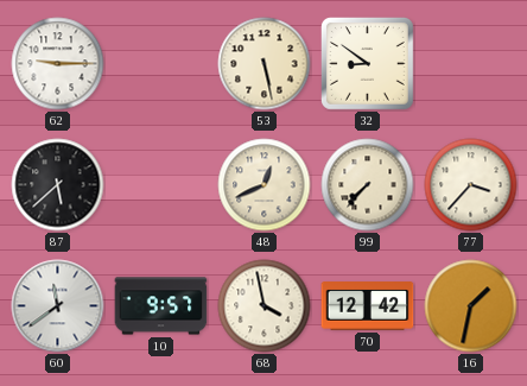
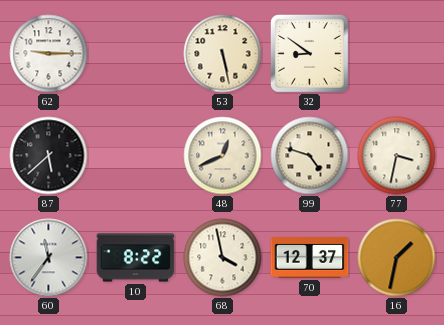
99: 7:37 -> 4:48
77: 3:37 -> 3:32
60: 11:39 -> 11:36
10: 9:57 -> 8:22
70: 12:42 -> 12:37
